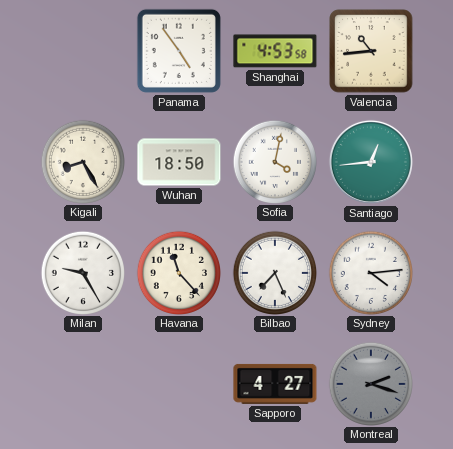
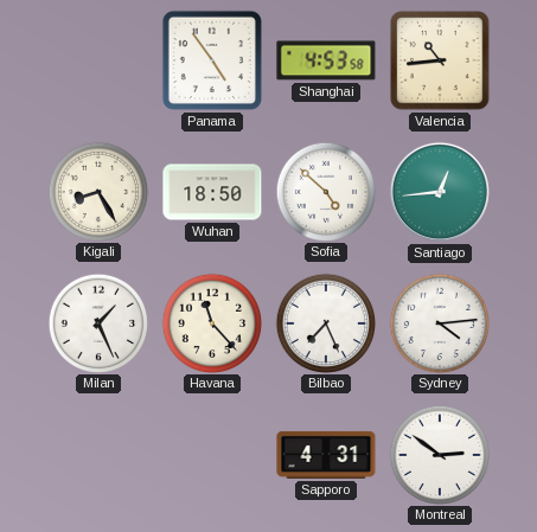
Sofia: 4:02 -> 4:52
Milan: 9:25 -> 1:26
Sapporo: 4:27 -> 4:31
Montreal: 2:18 -> 2:51
Montreal dial: grey -> white
